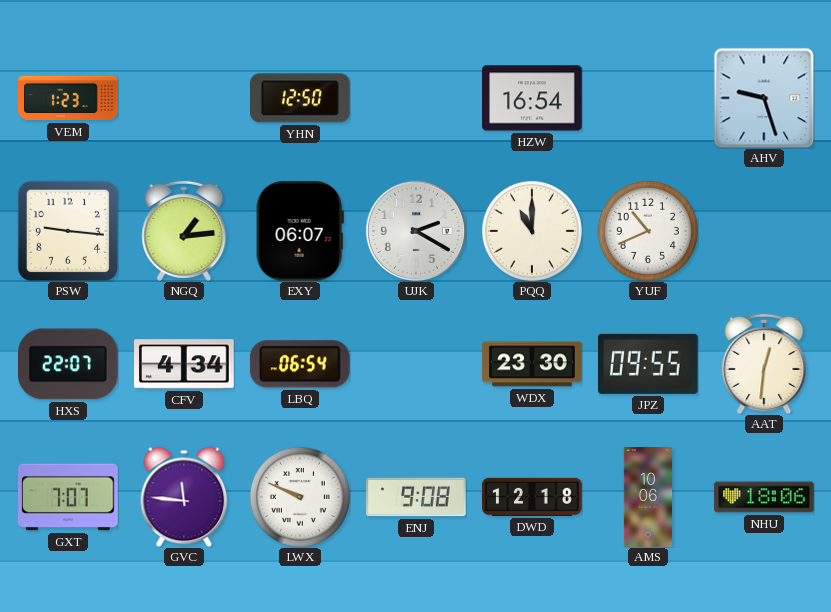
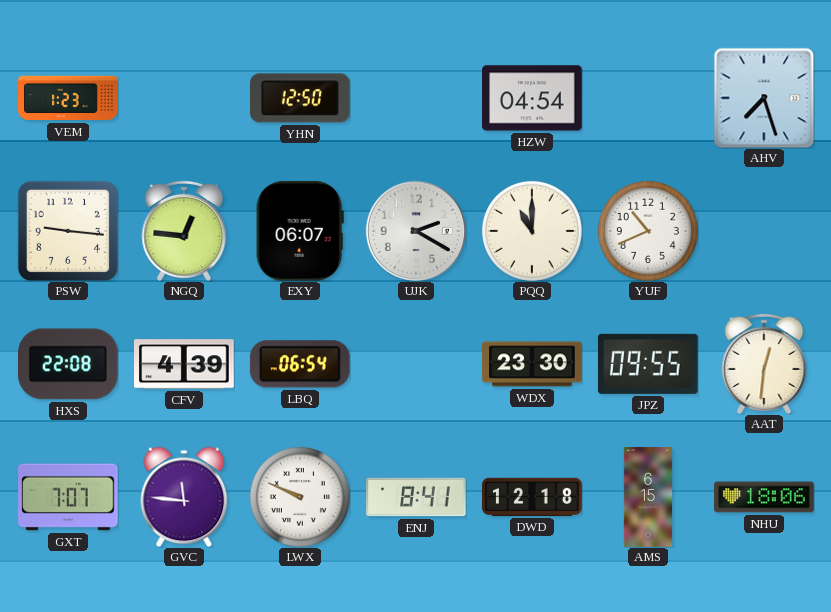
HZW: 16:54 -> 04:54
AHV: 9:27 -> 7:27
NGQ: 1:14 -> 12:46
HXS: 22:07 -> 22:08
CFV: 4:34 -> 4:39
ENJ: 9:08 -> 8:41
AMS: 10:06 -> 6:15
